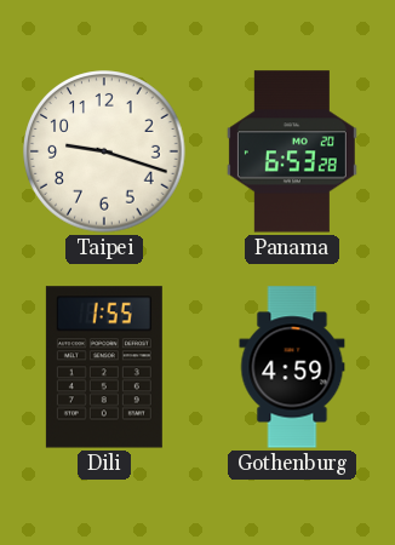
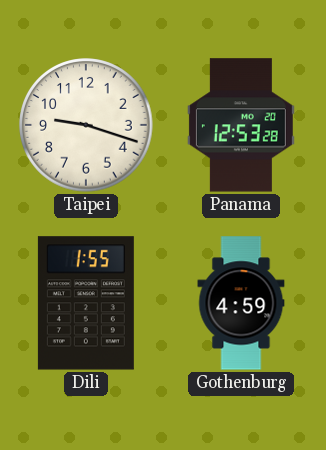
Panama: 6:53 -> 12:53
